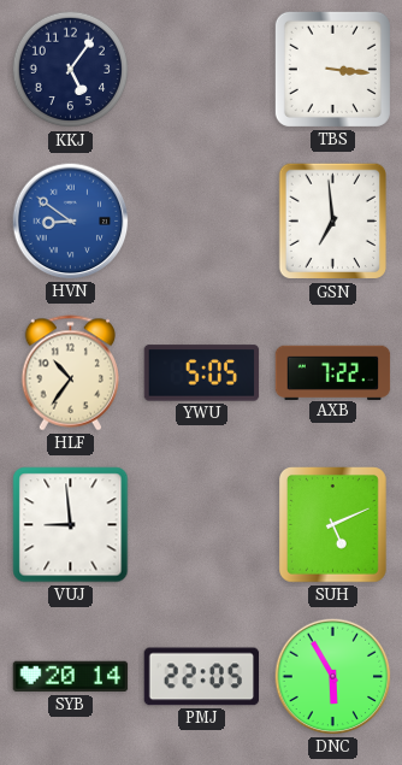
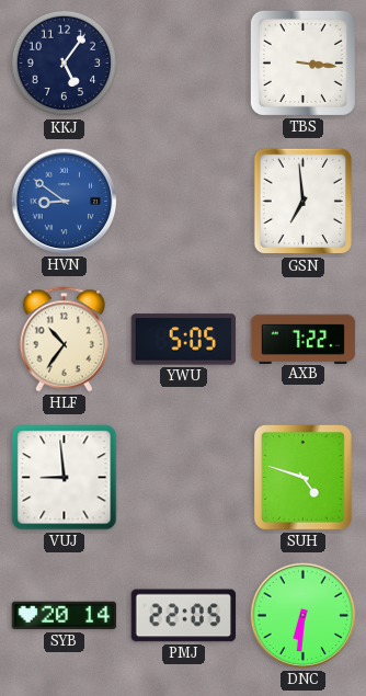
SUH: 5:11 -> 4:48
DNC: 5:55 -> 6:31
